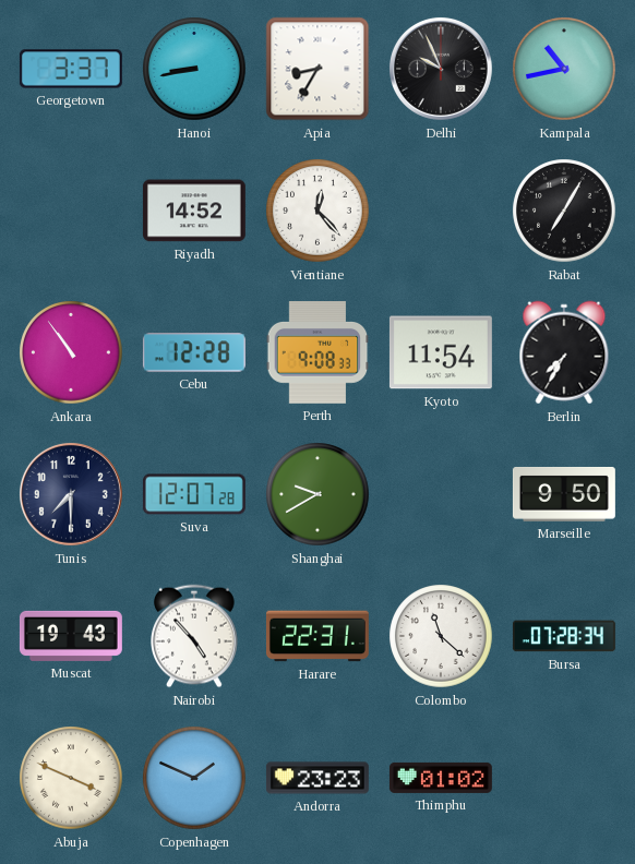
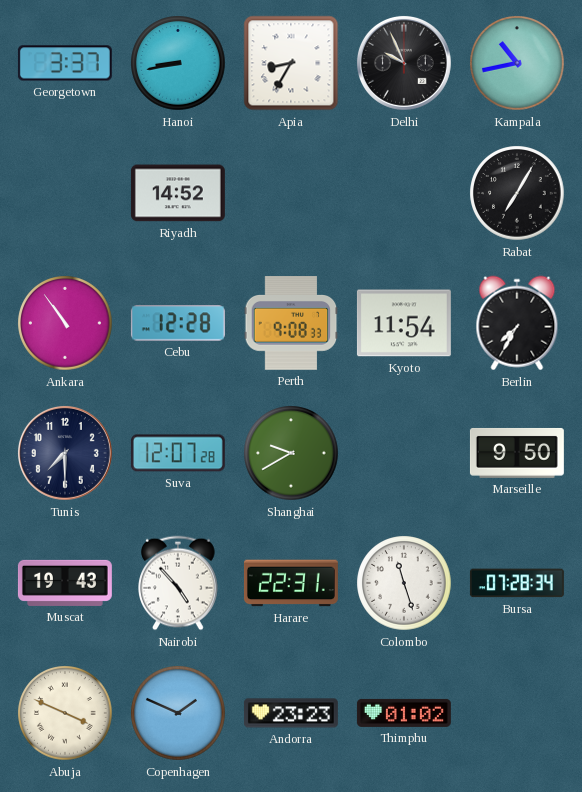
Vientiane: 12:23 -> none
Colombo: 11:22 -> 11:27
